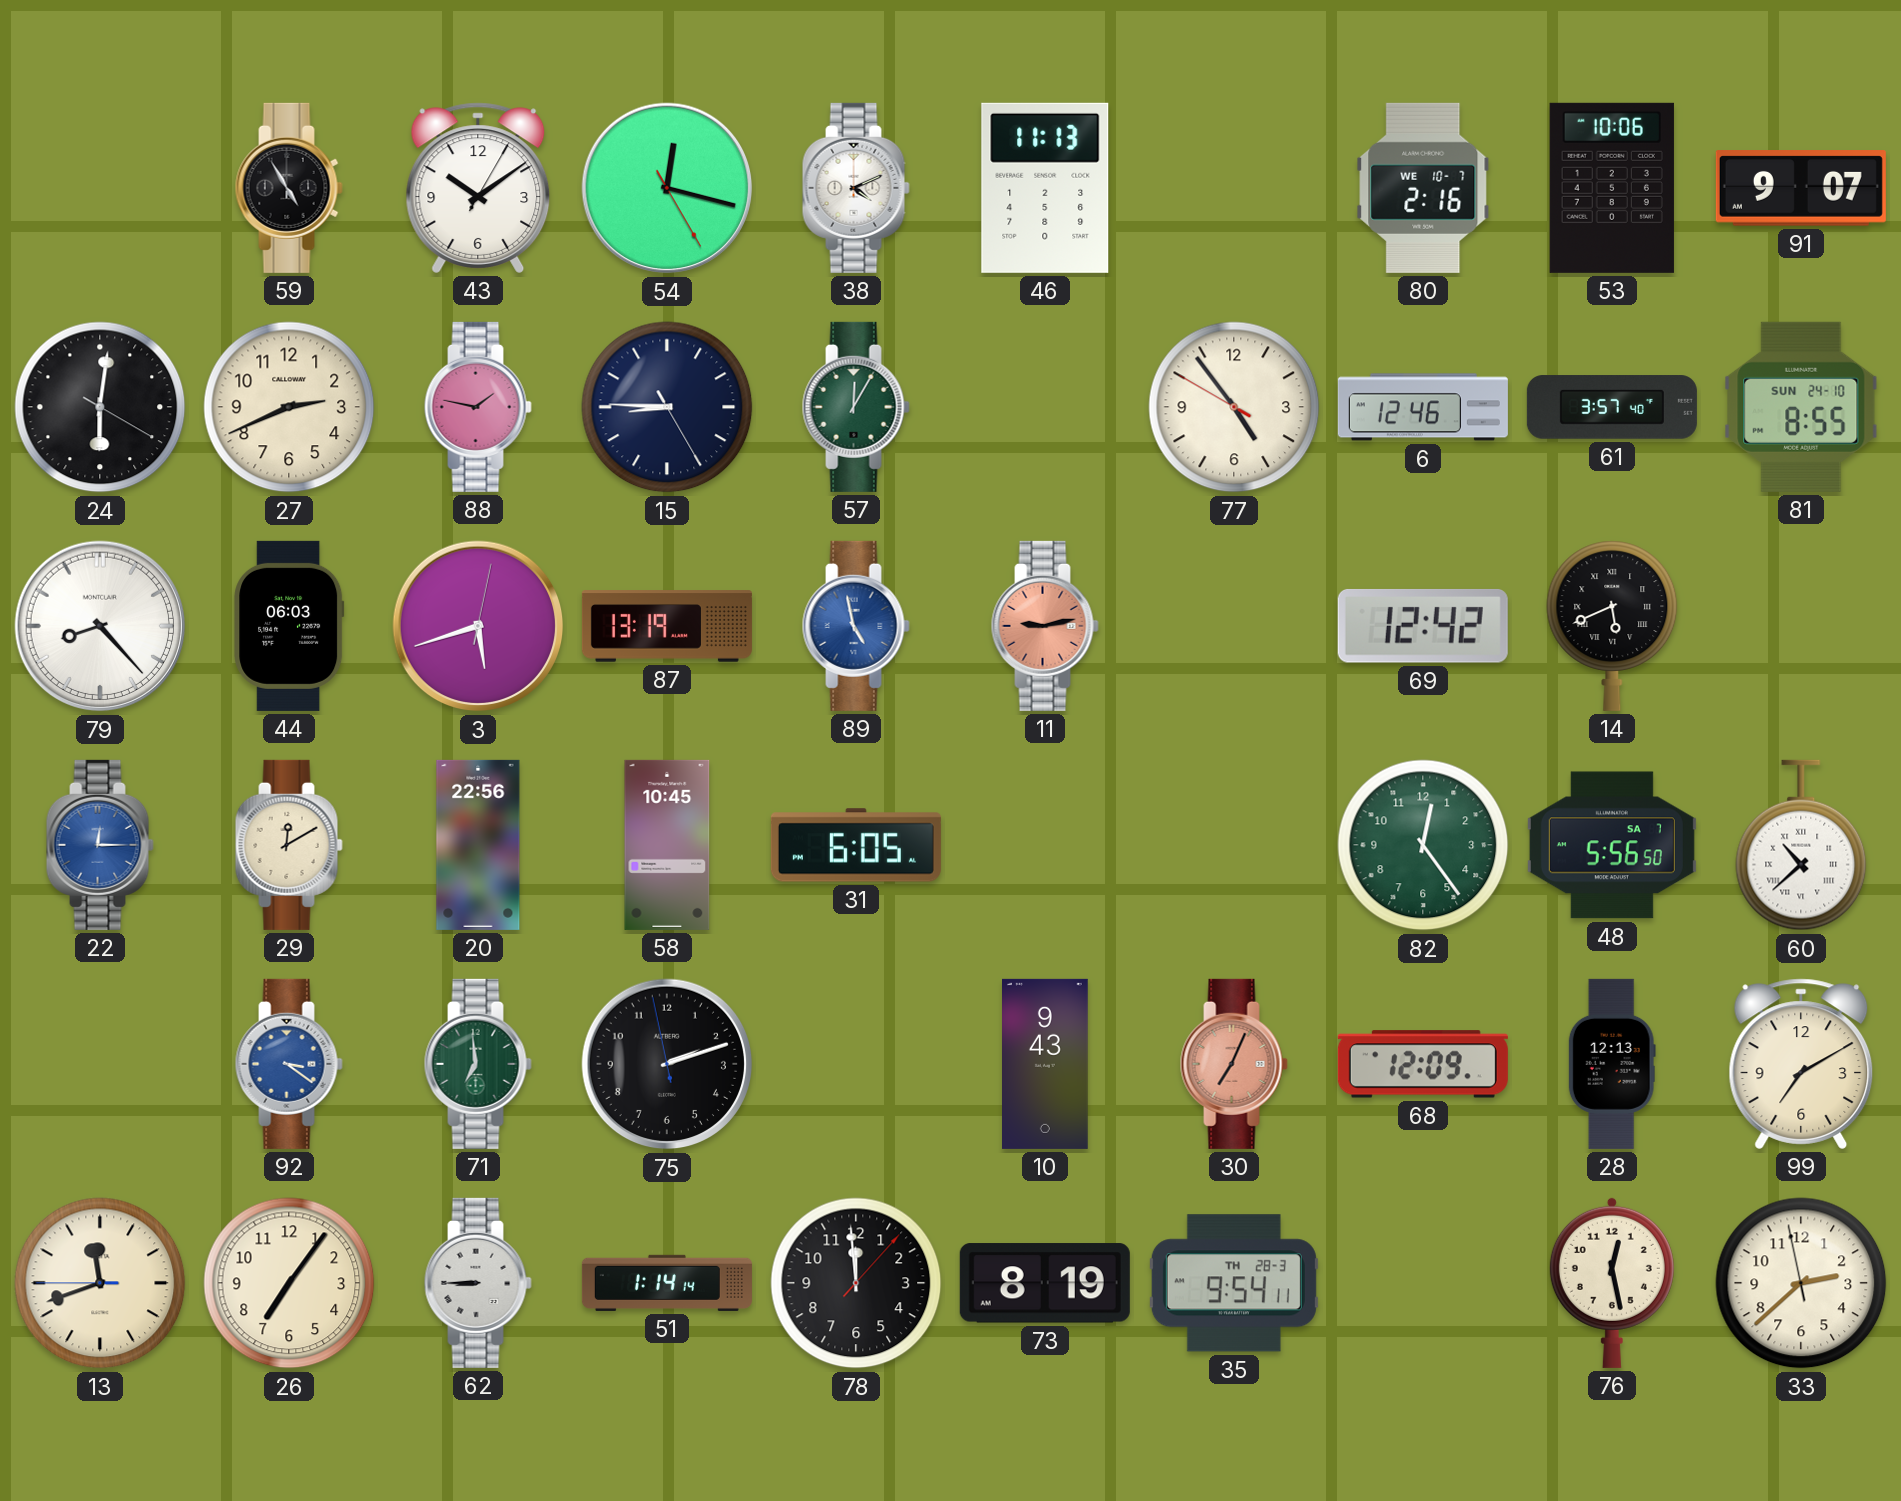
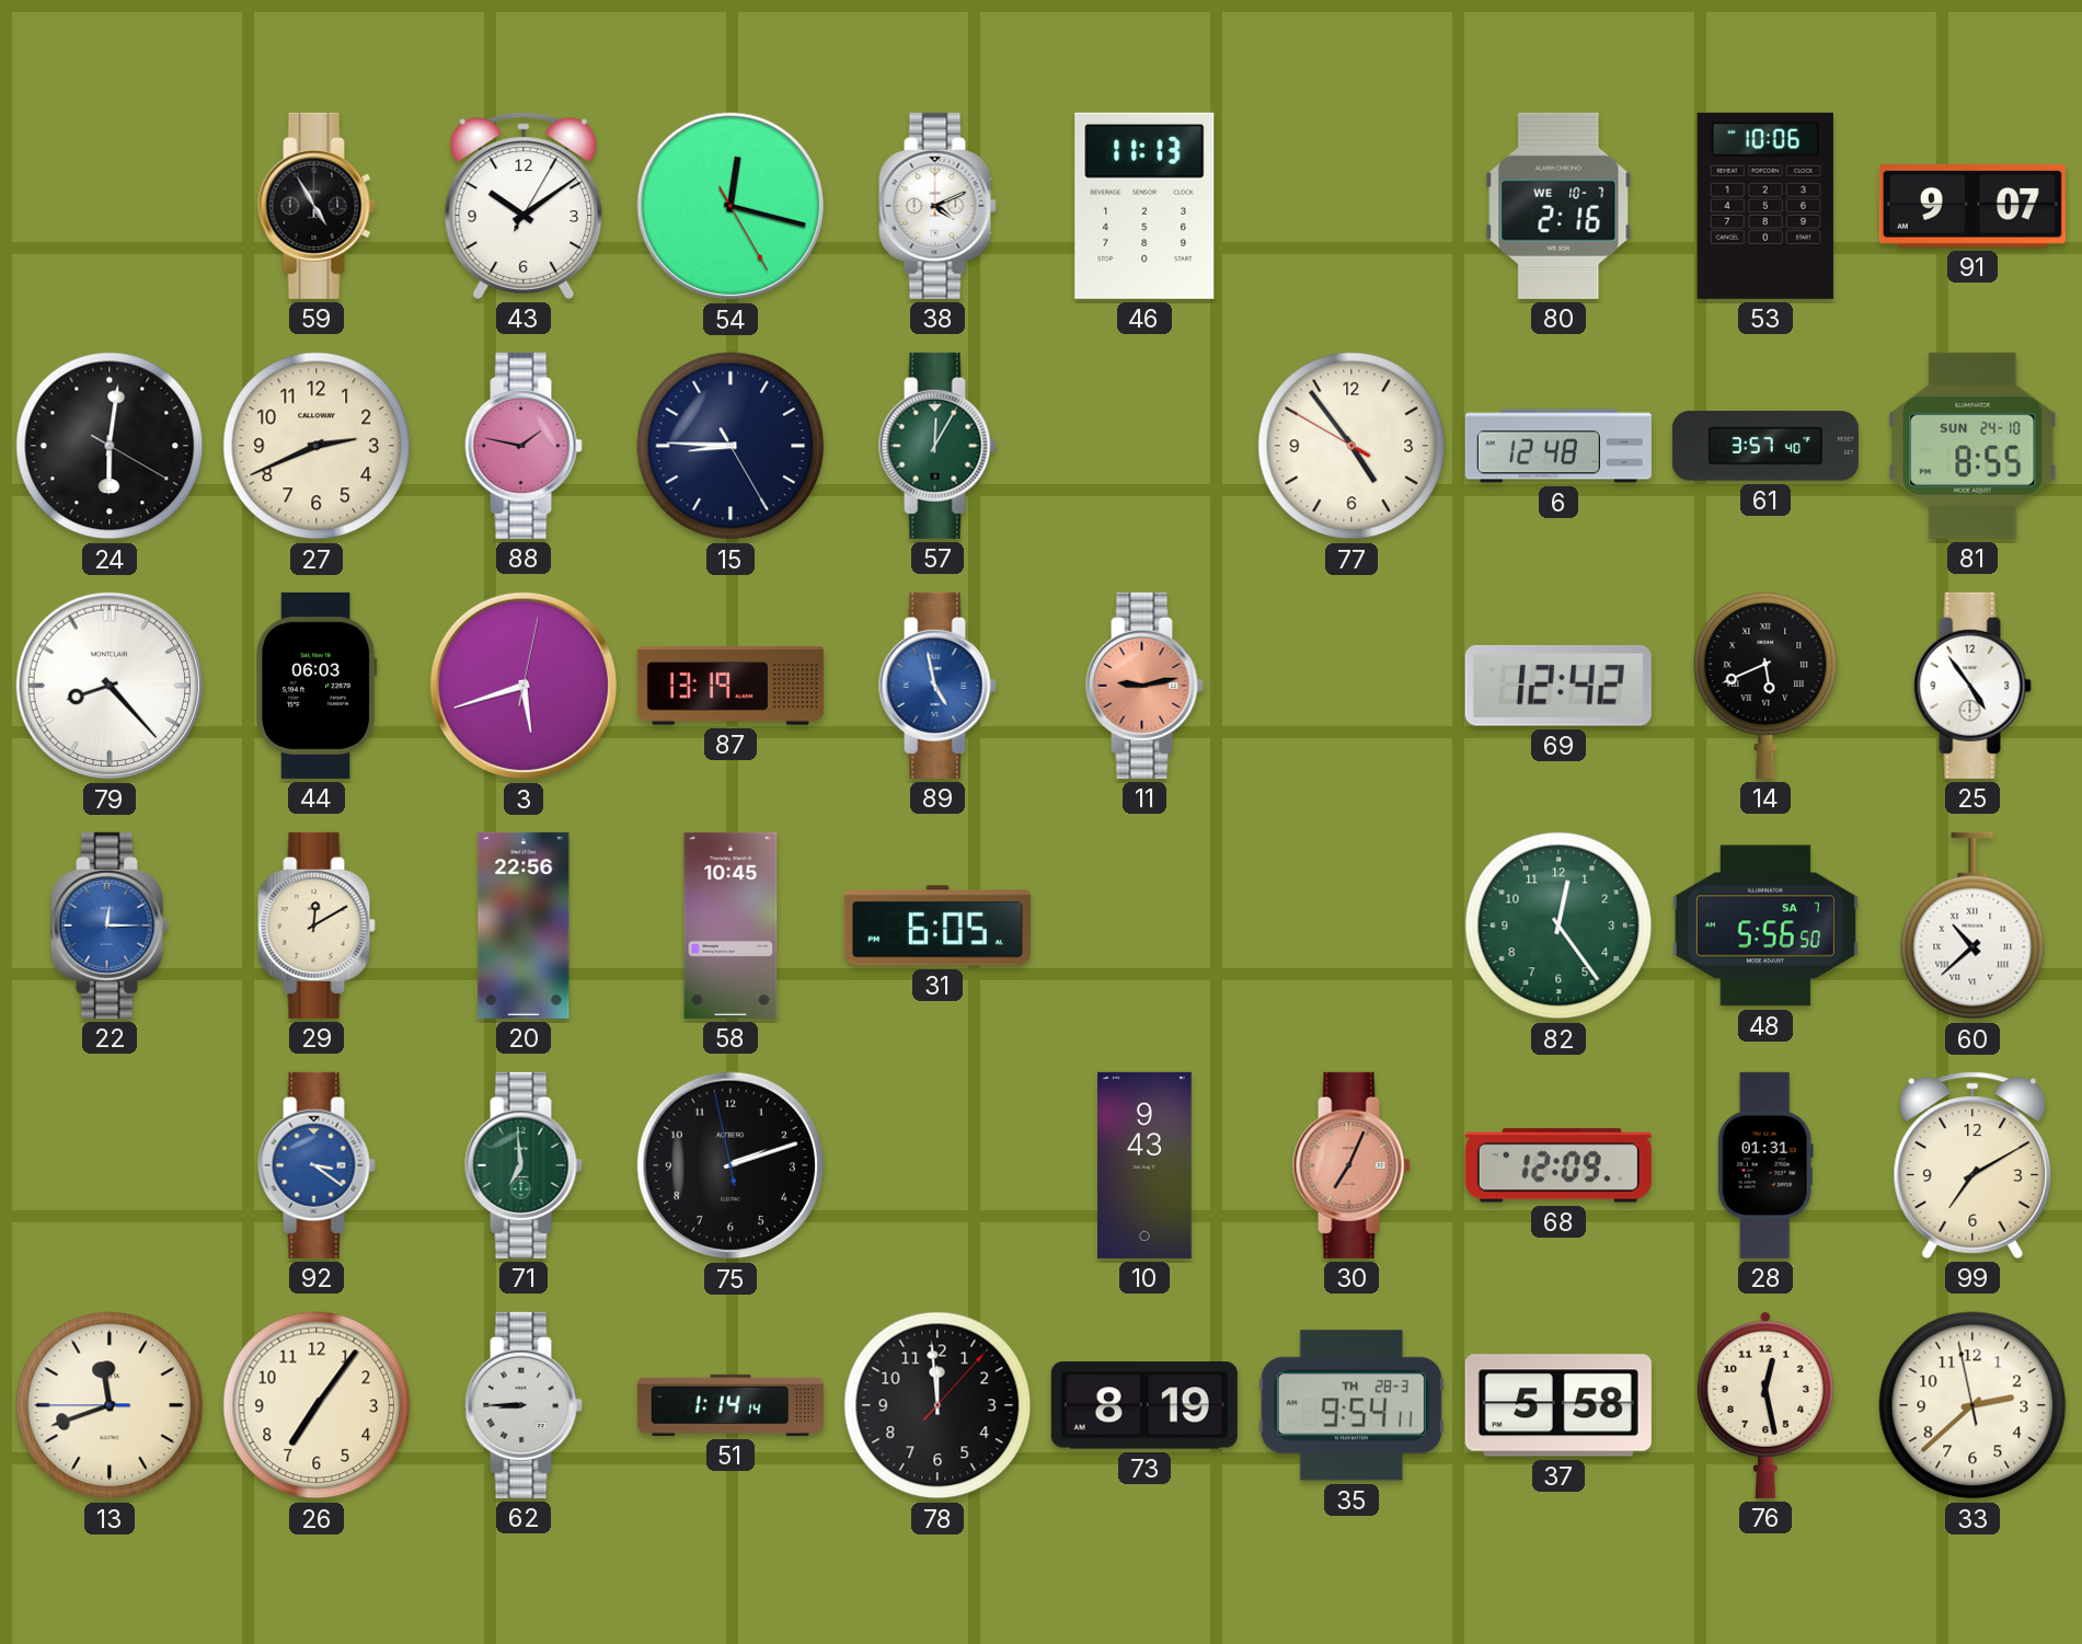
6: 12:46 -> 12:48
25: none -> 4:54
28: 12:13 -> 01:31
37: none -> 5:58
